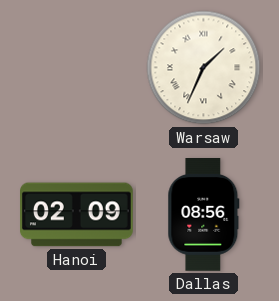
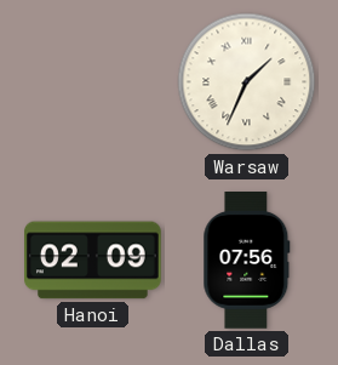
Dallas: 08:56 -> 07:56
